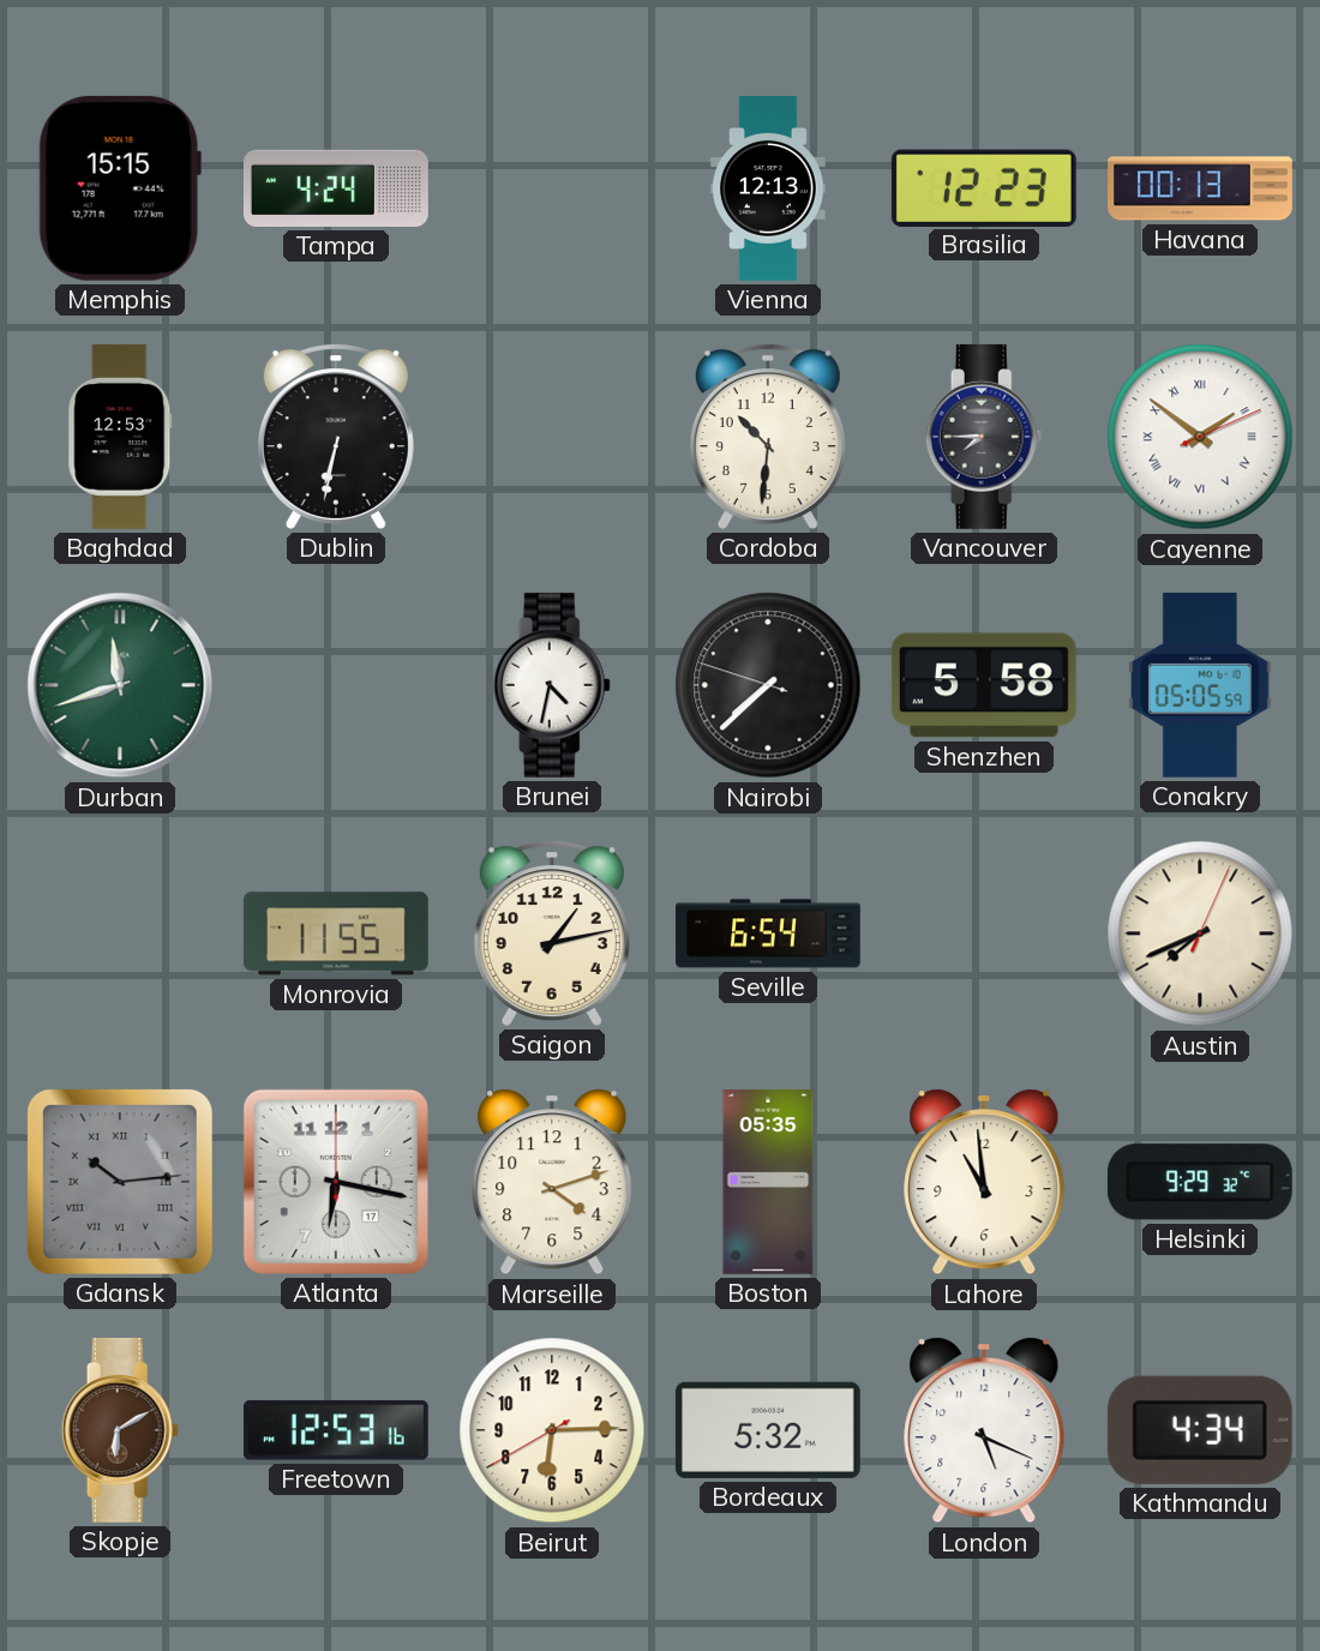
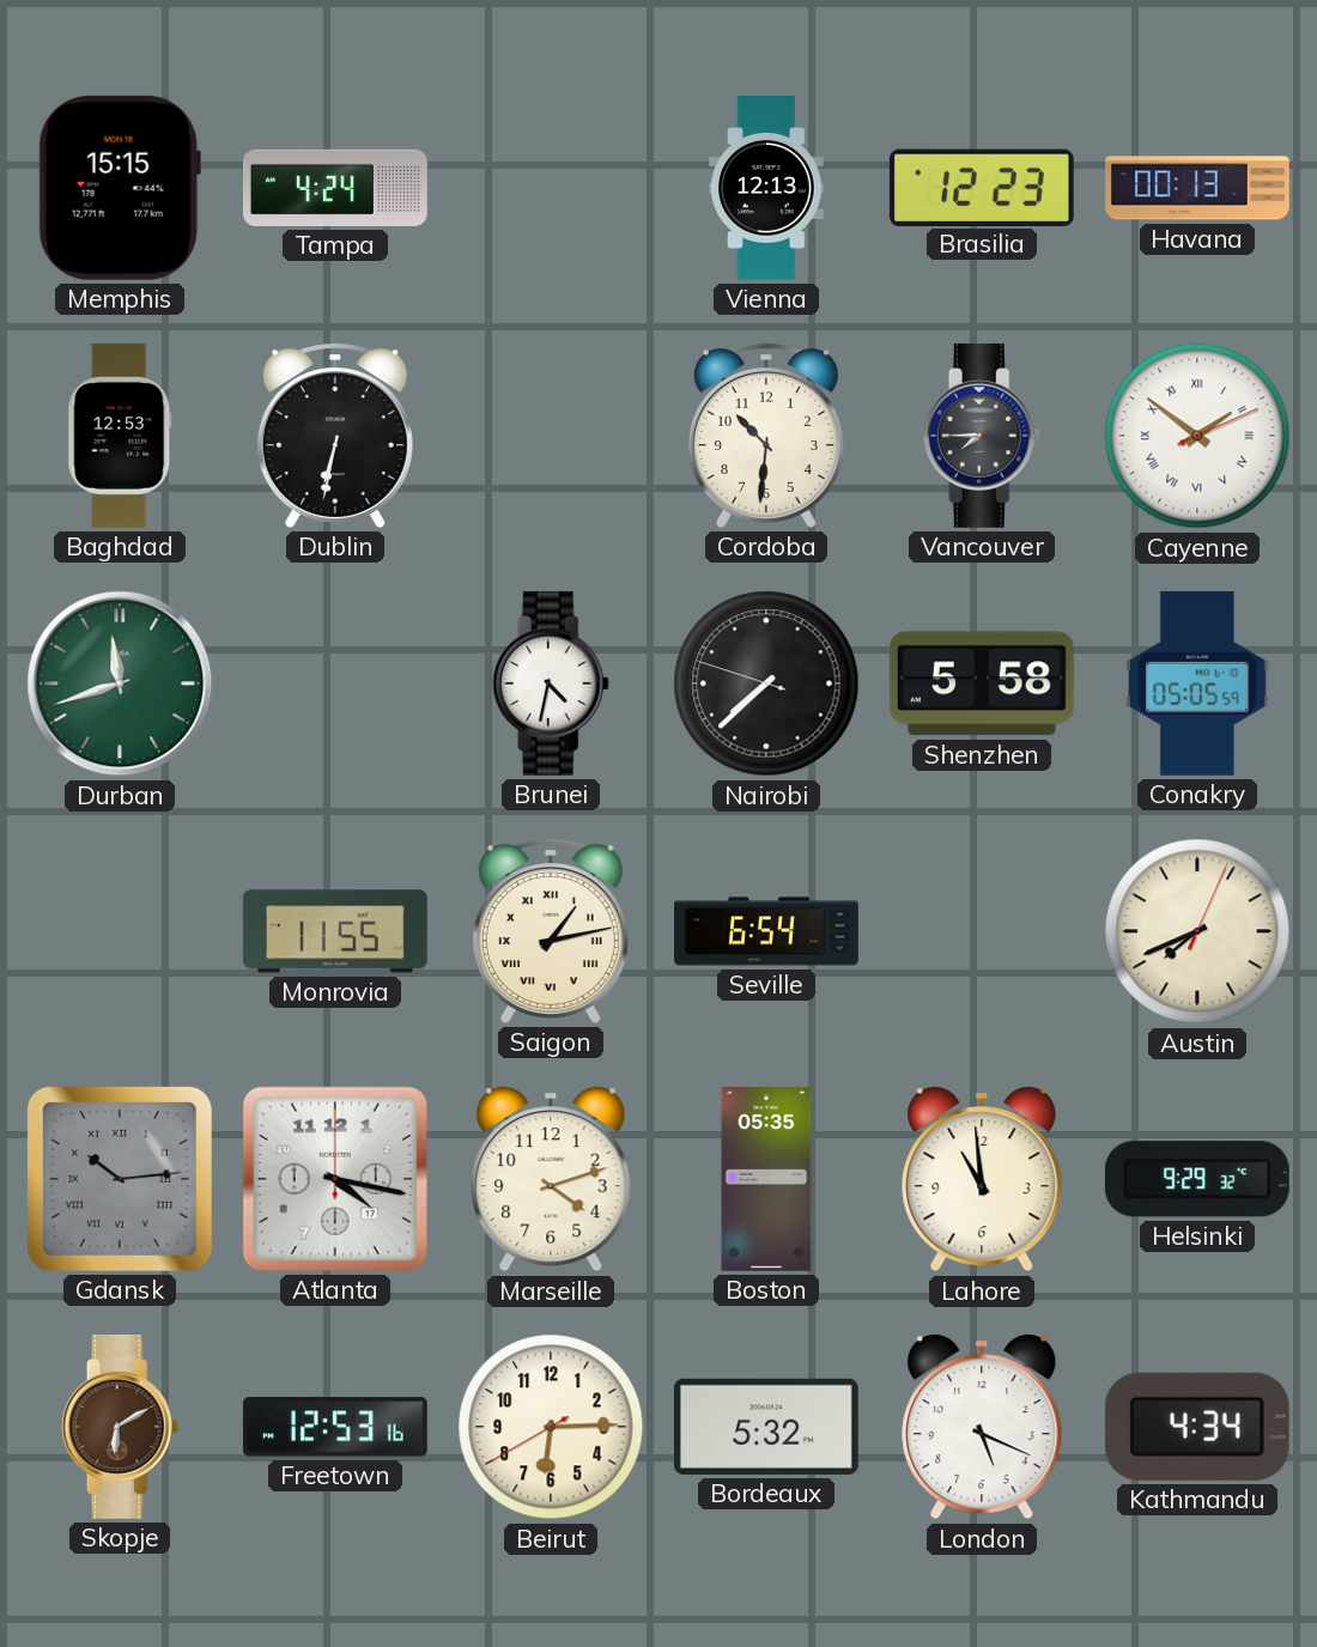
Saigon numerals: Arabic -> Roman
Atlanta: 6:17 -> 4:17
